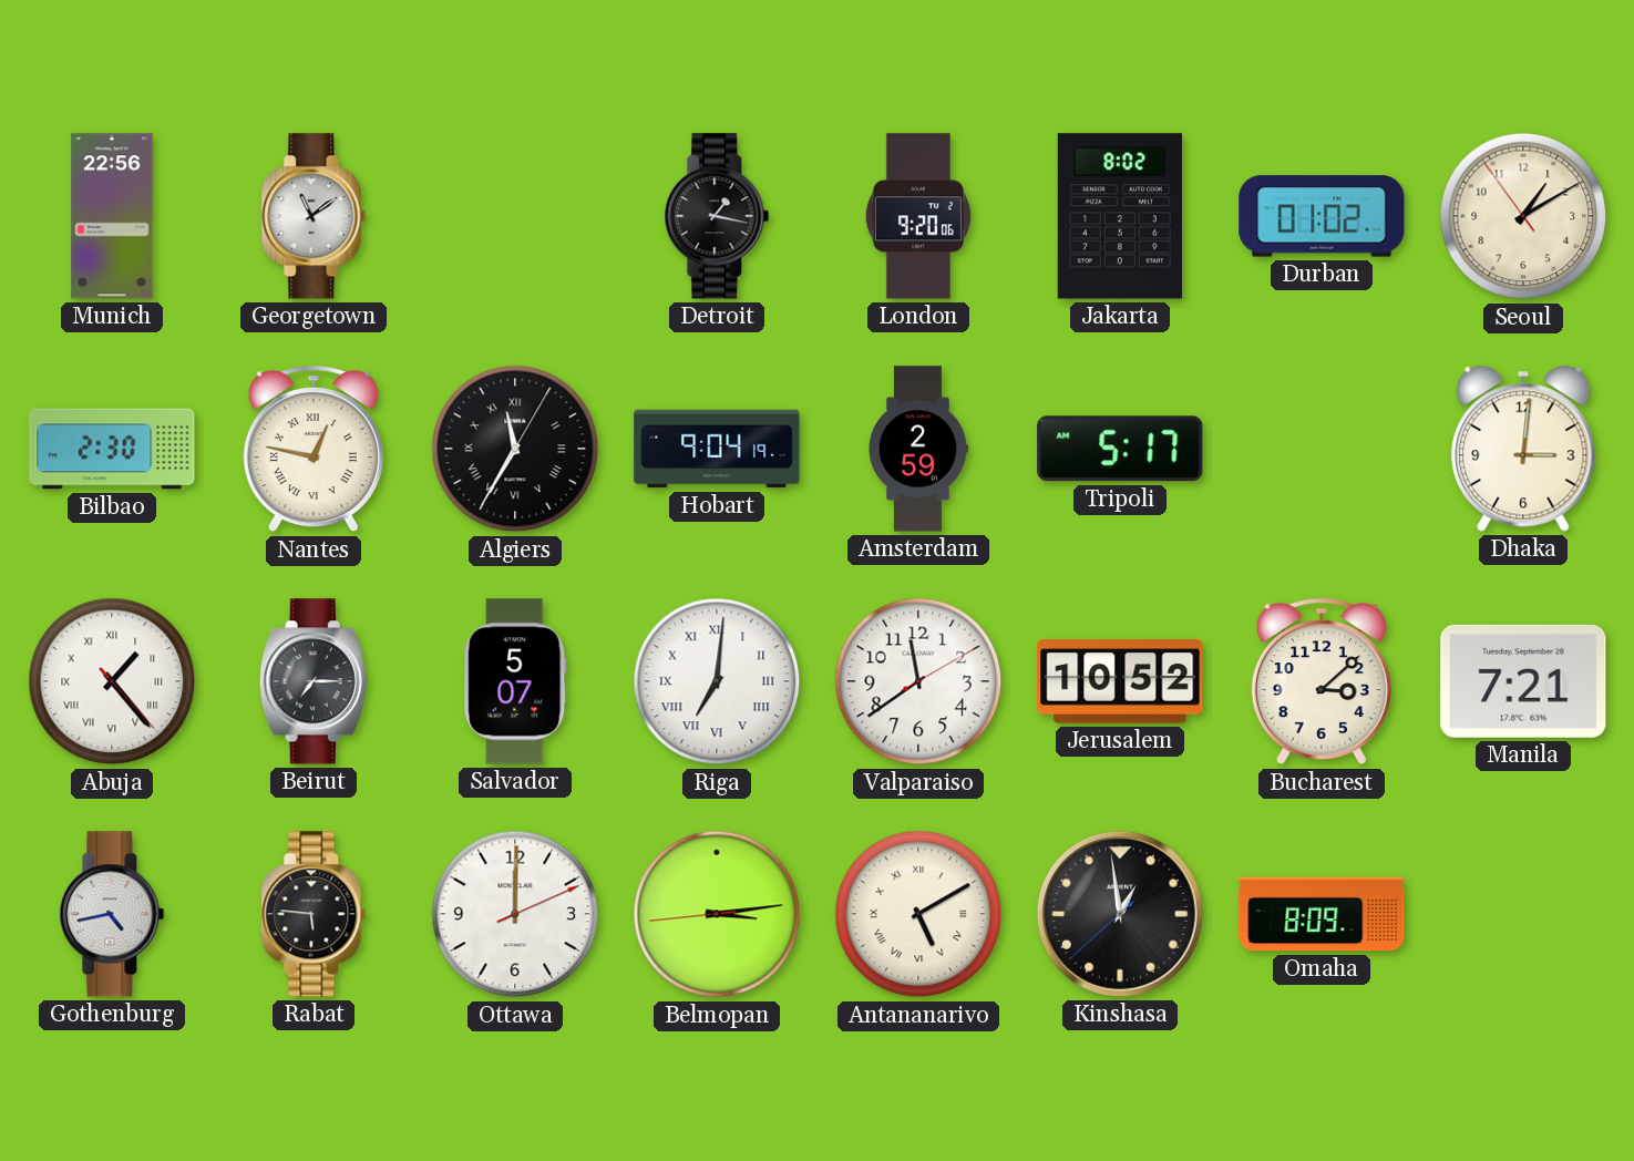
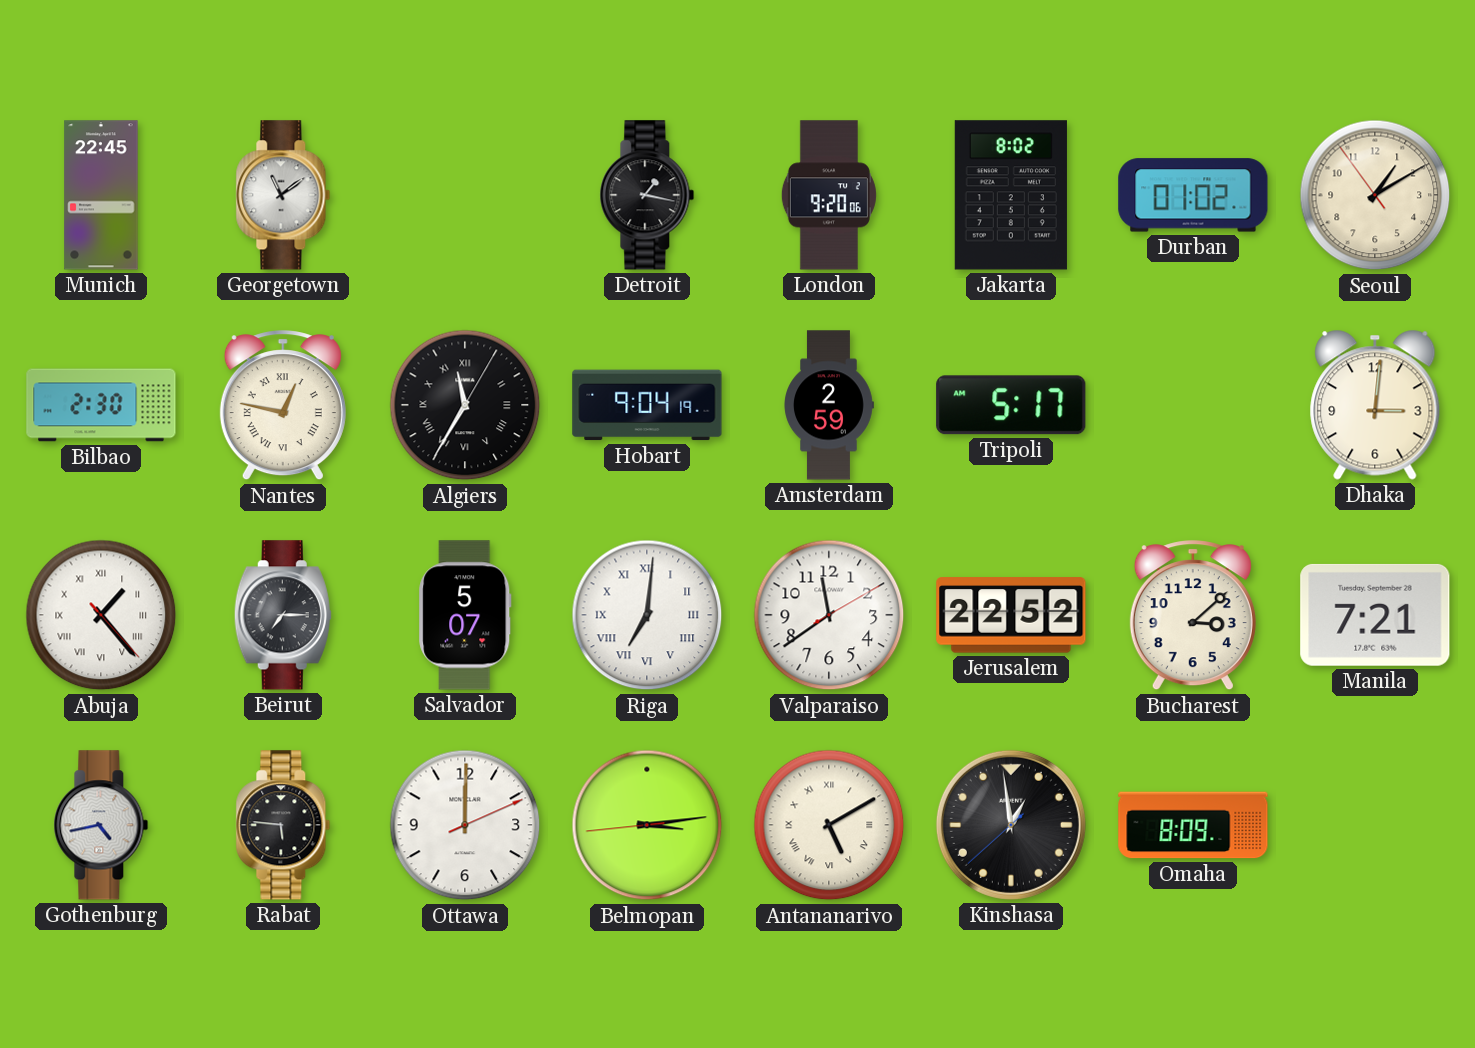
Munich: 22:56 -> 22:45
Jerusalem: 10:52 -> 22:52
